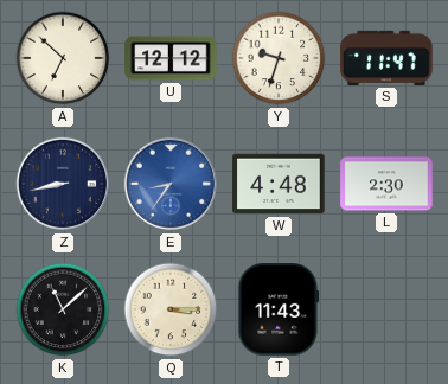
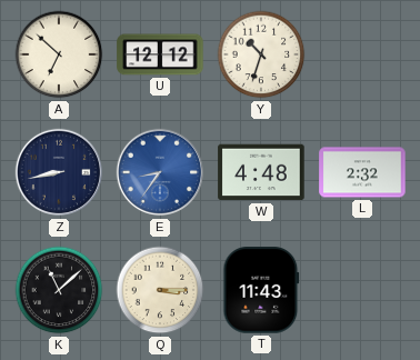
Y: 9:33 -> 10:33
S: 11:47 -> none
L: 2:30 -> 2:32
